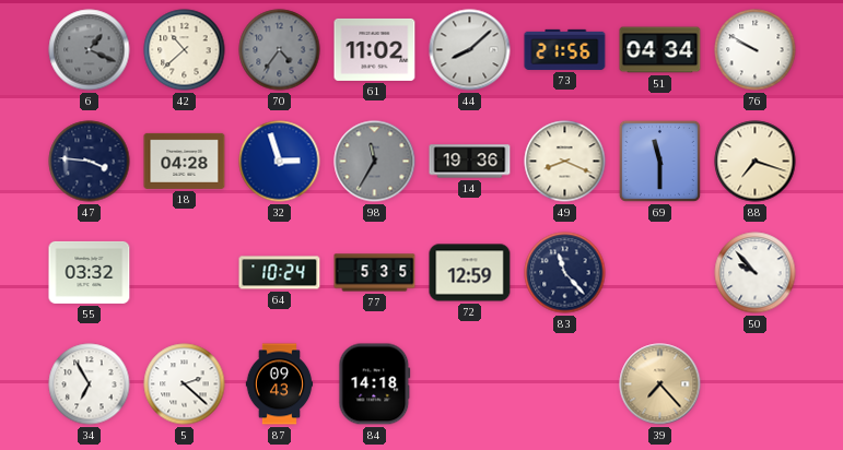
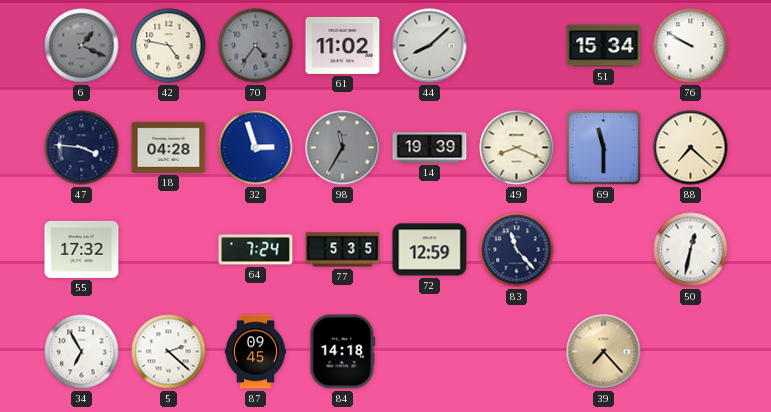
42: 10:38 -> 4:47
73: 21:56 -> none
51: 04:34 -> 15:34
14: 19:36 -> 19:39
88: 7:18 -> 7:22
55: 03:32 -> 17:32
64: 10:24 -> 7:24
50: 9:53 -> 12:32
87: 09:43 -> 09:45
